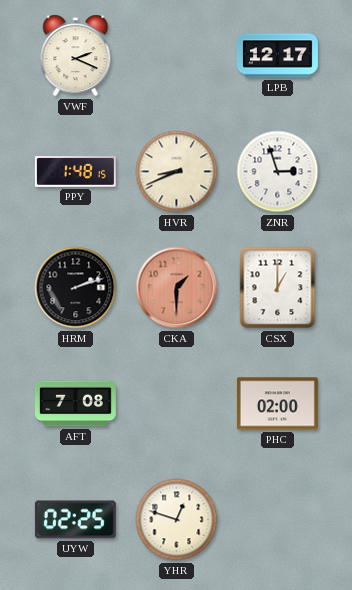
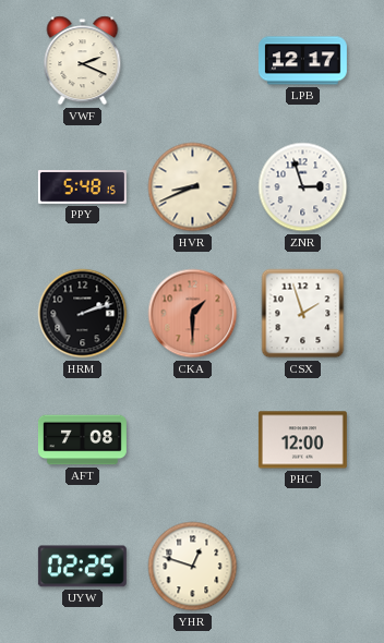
PPY: 1:48 -> 5:48
CSX: 1:00 -> 1:57
PHC: 02:00 -> 12:00
